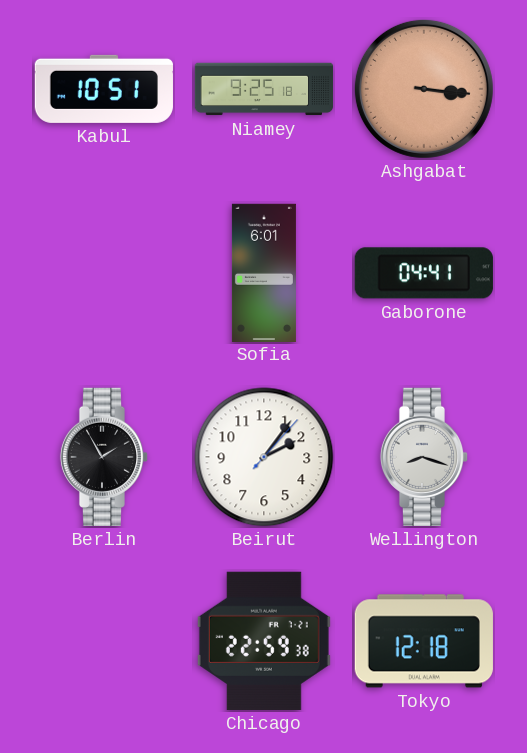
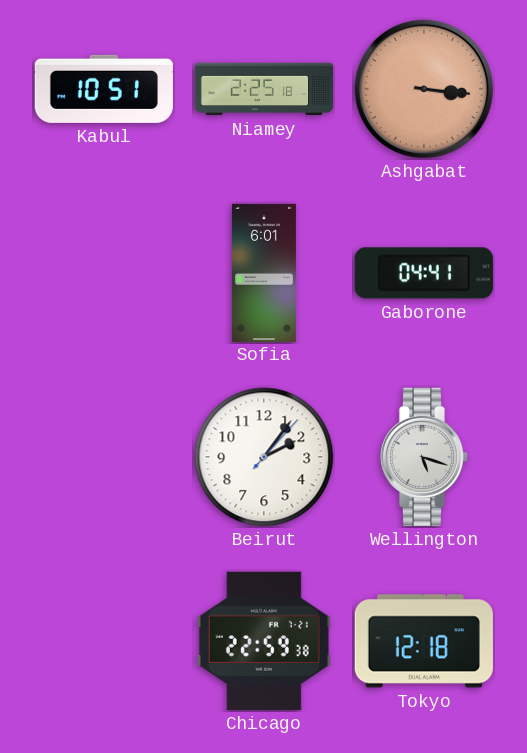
Niamey: 9:25 -> 2:25
Berlin: 1:55 -> none
Wellington: 8:18 -> 5:18
